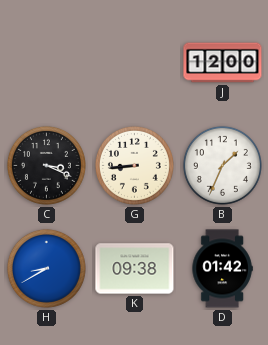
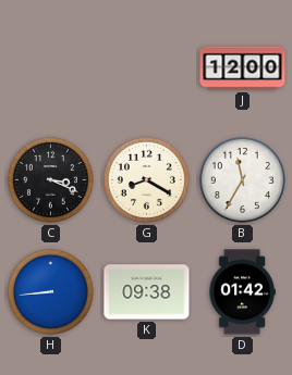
G: 8:44 -> 8:20
B: 1:34 -> 11:35
H: 8:40 -> 8:44
